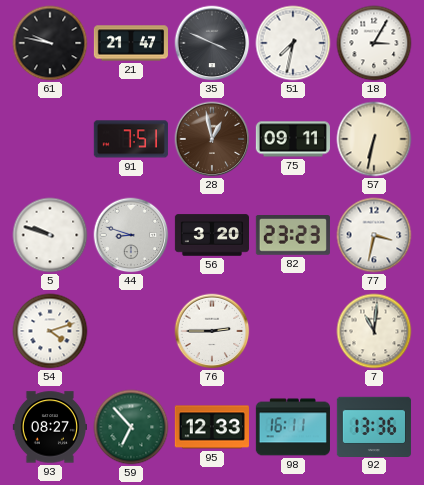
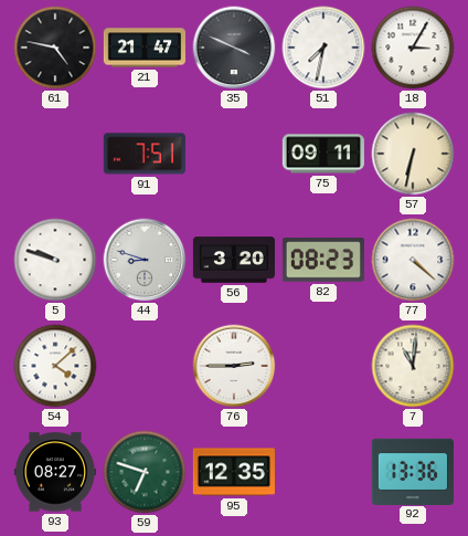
61: 9:47 -> 4:47
28: 12:58 -> none
82: 23:23 -> 08:23
77: 3:32 -> 4:22
54: 4:12 -> 4:08
59: 6:53 -> 6:48
95: 12:33 -> 12:35
98: 16:11 -> none
